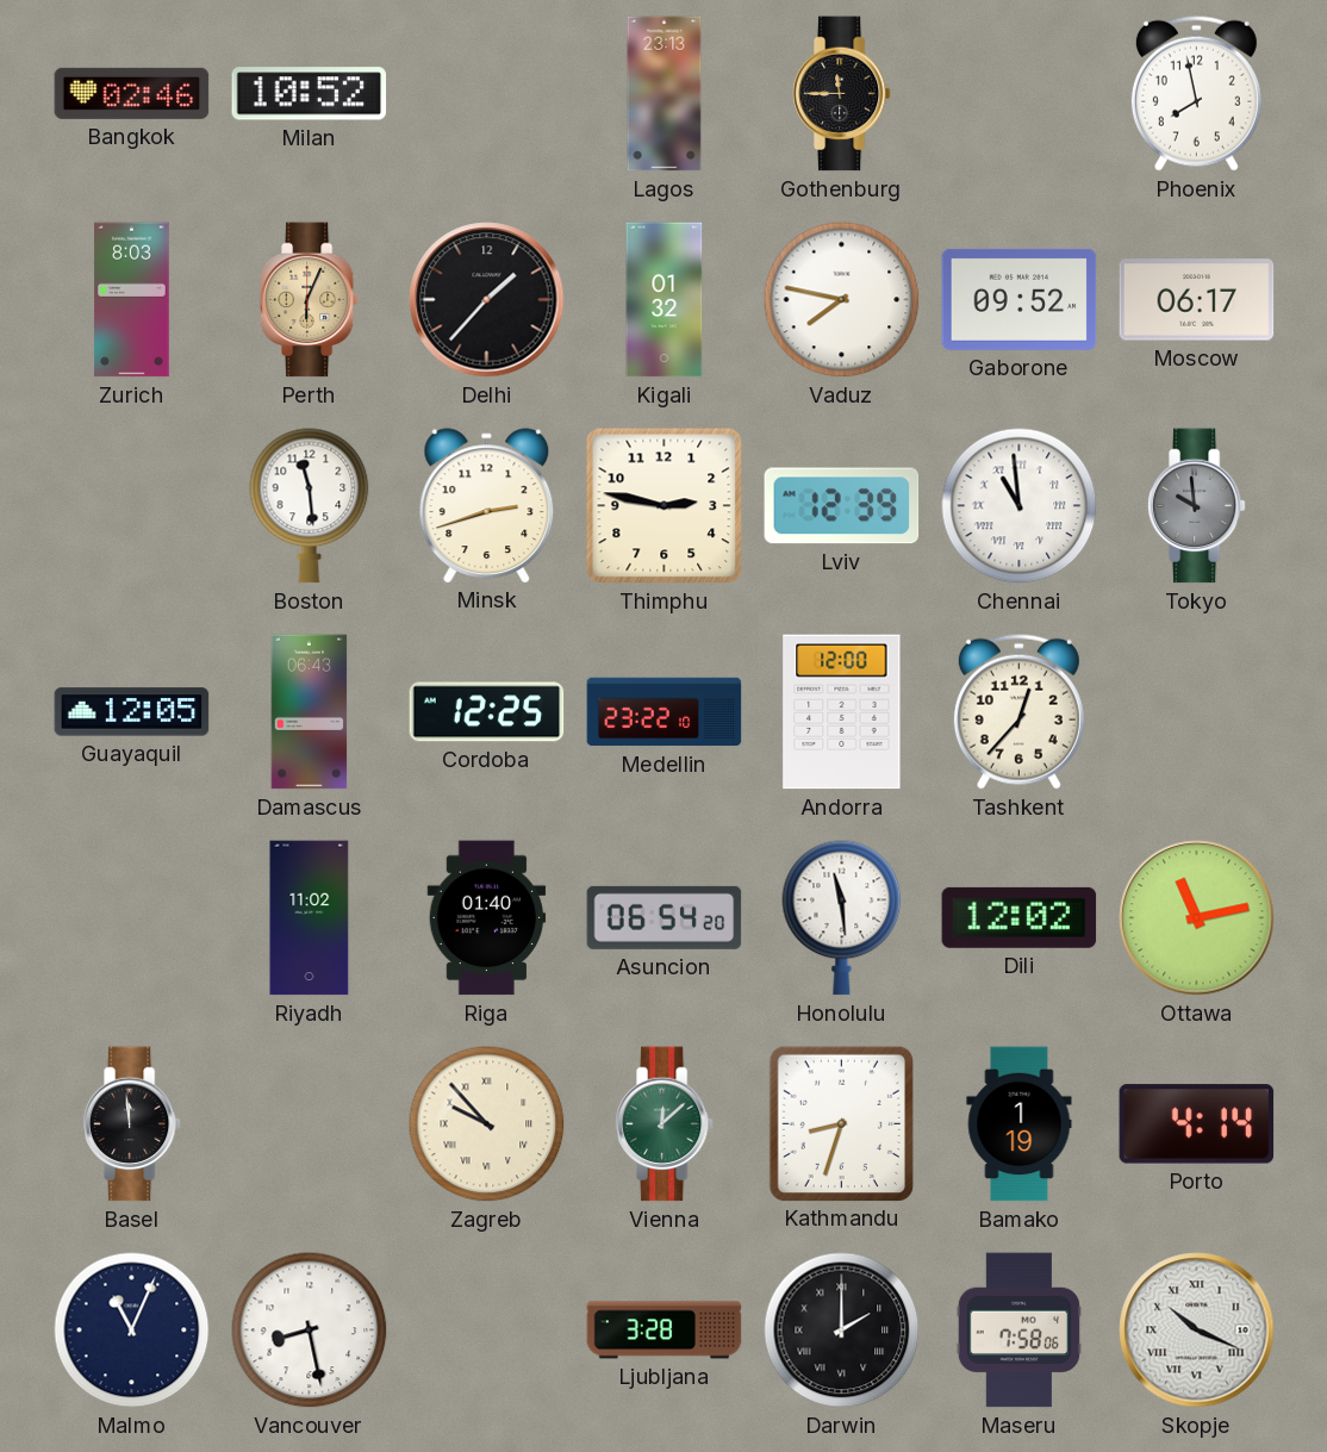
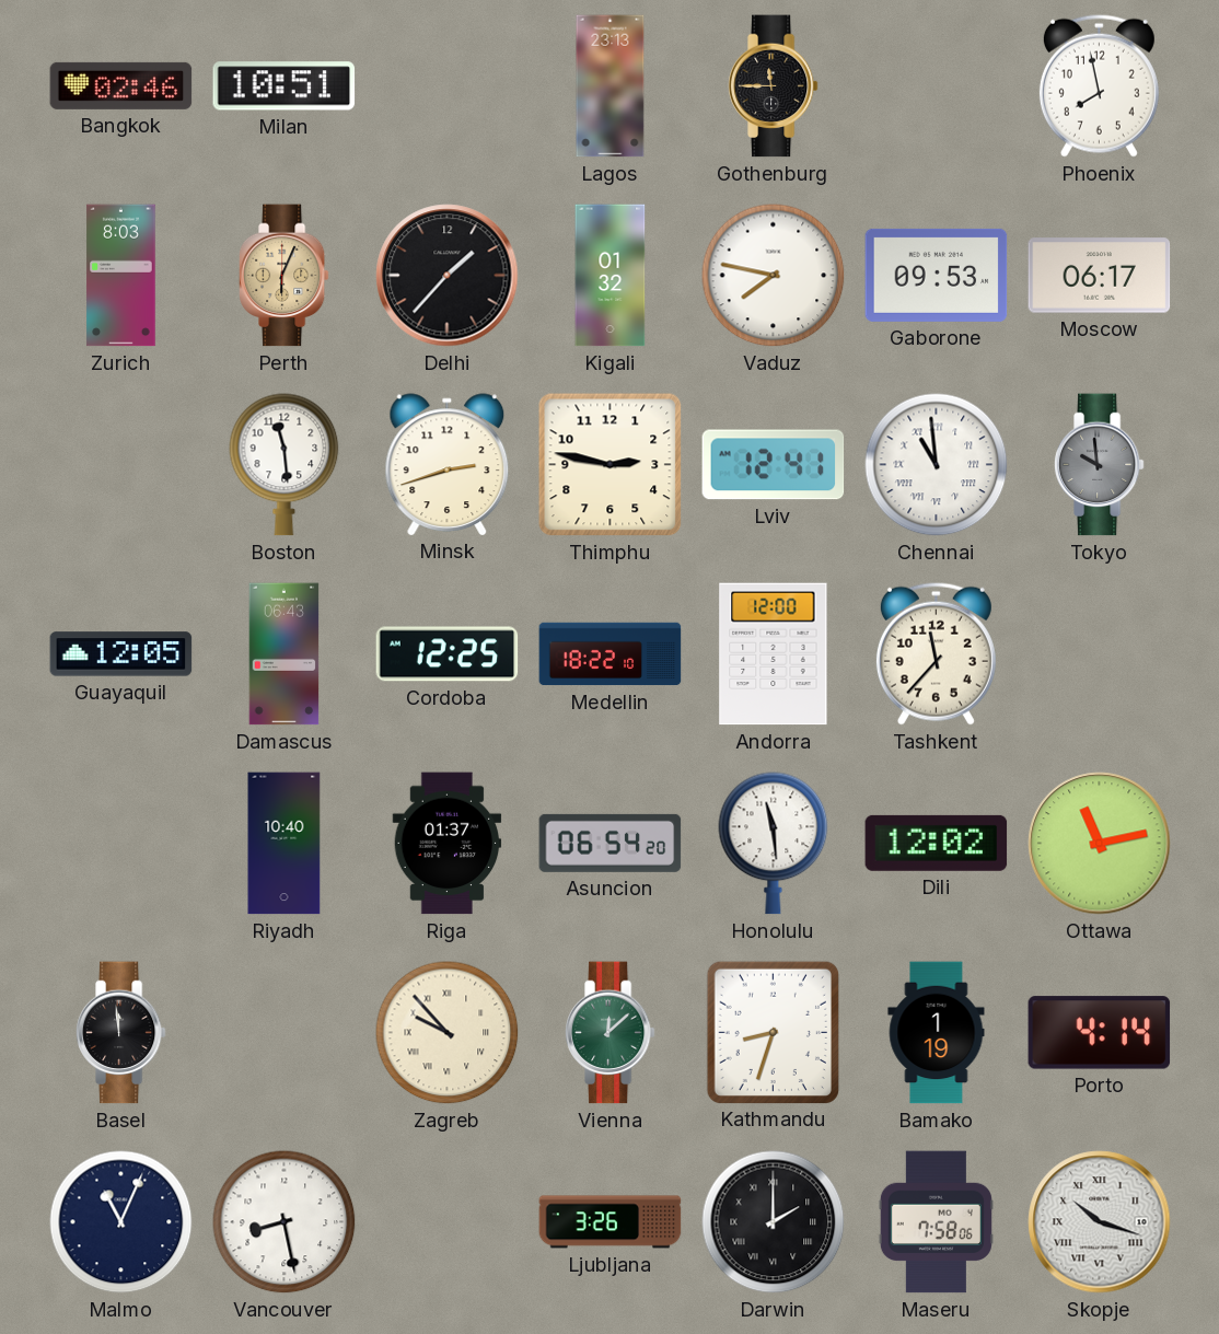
Milan: 10:52 -> 10:51
Gaborone: 09:52 -> 09:53
Lviv: 12:39 -> 12:41
Medellin: 23:22 -> 18:22
Tashkent: 12:37 -> 11:37
Riyadh: 11:02 -> 10:40
Riga: 01:40 -> 01:37
Ljubljana: 3:28 -> 3:26
Skopje: 10:19 -> 10:18
